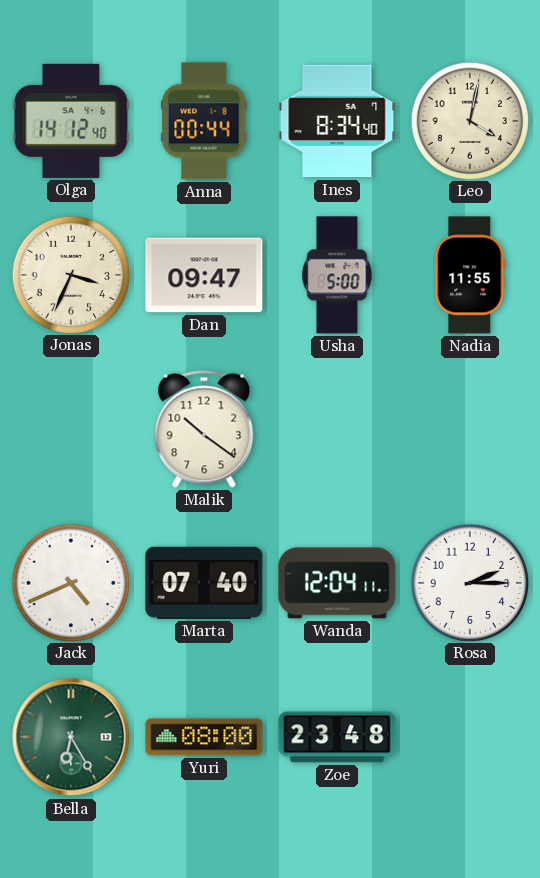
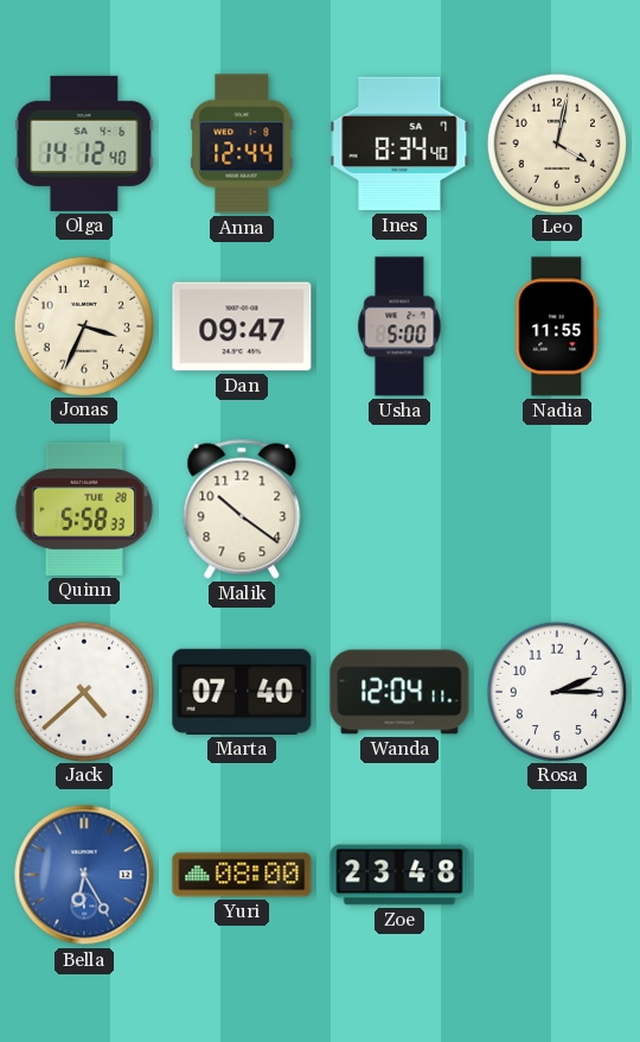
Anna: 00:44 -> 12:44
Quinn: none -> 5:58
Jack: 4:41 -> 4:38
Bella dial: green -> blue
